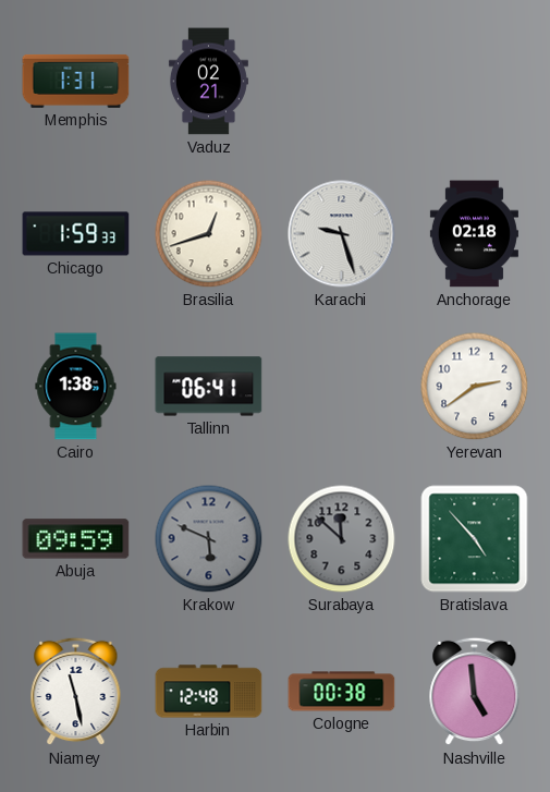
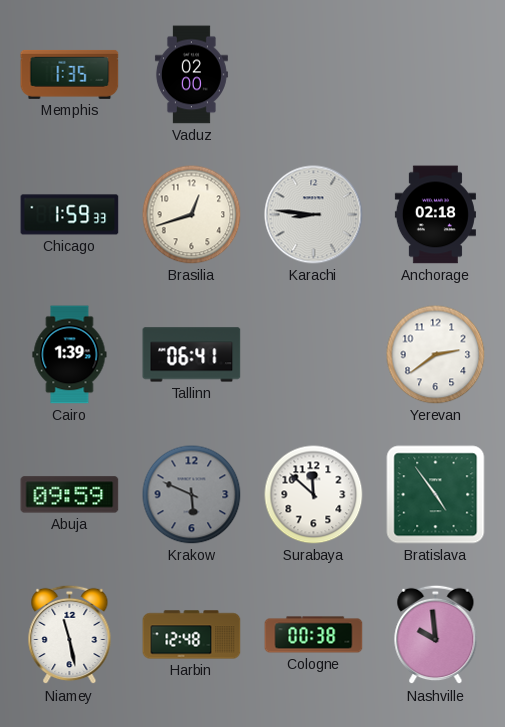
Memphis: 1:31 -> 1:35
Vaduz: 02:21 -> 02:00
Karachi: 9:27 -> 8:46
Cairo: 1:38 -> 1:39
Surabaya dial: grey -> white
Bratislava: 4:53 -> 4:54
Nashville: 4:59 -> 9:59
